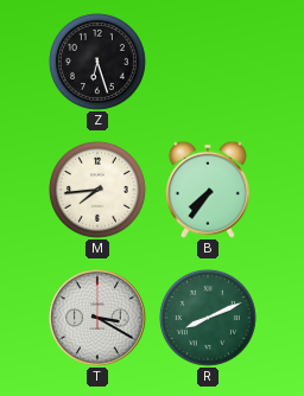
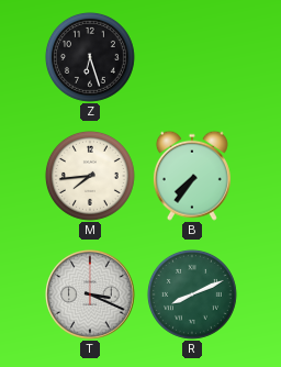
T: 3:20 -> 3:19
